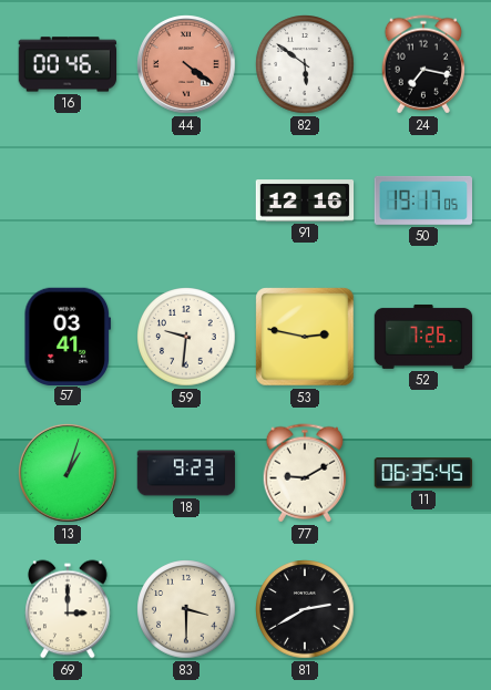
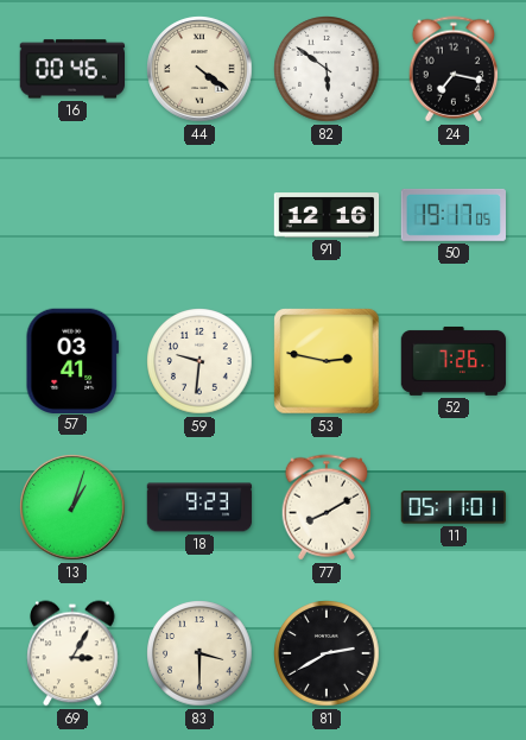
44 dial: salmon -> cream
77: 9:10 -> 8:10
11: 06:35 -> 05:11
69: 3:00 -> 3:05
